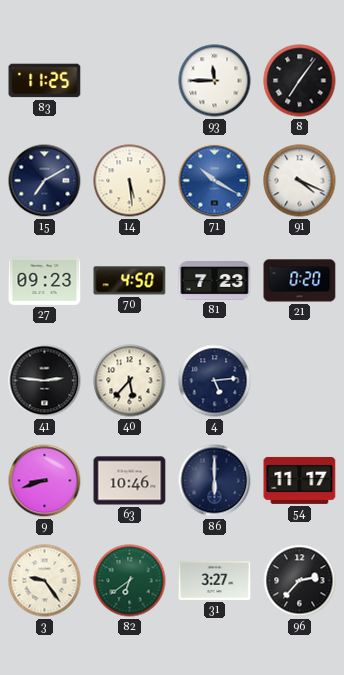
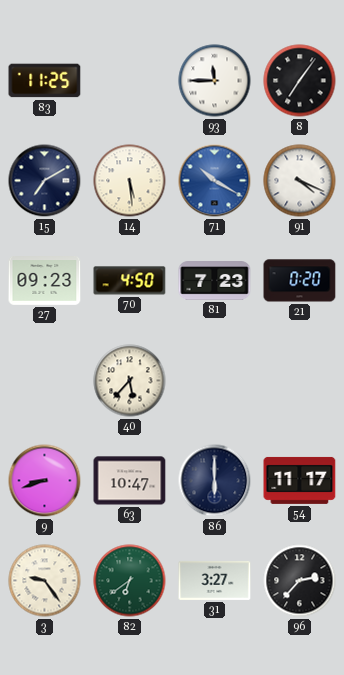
41: 2:46 -> none
4: 5:14 -> none
63: 10:46 -> 10:47
